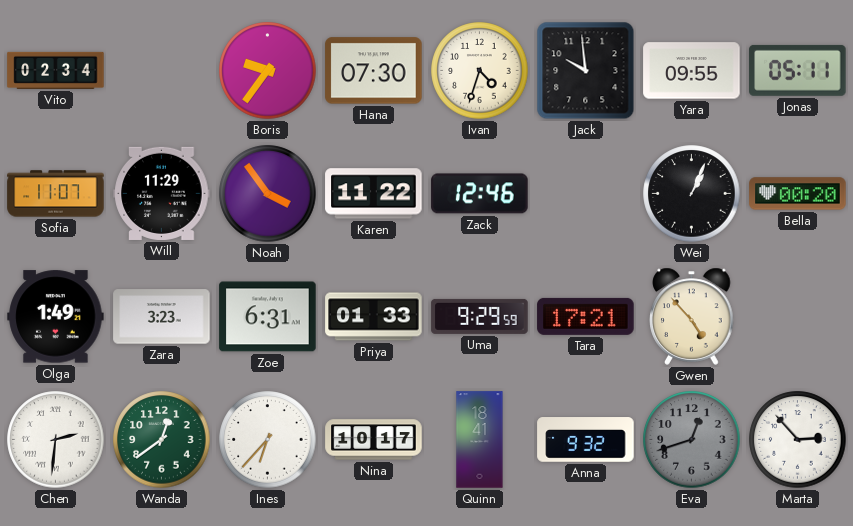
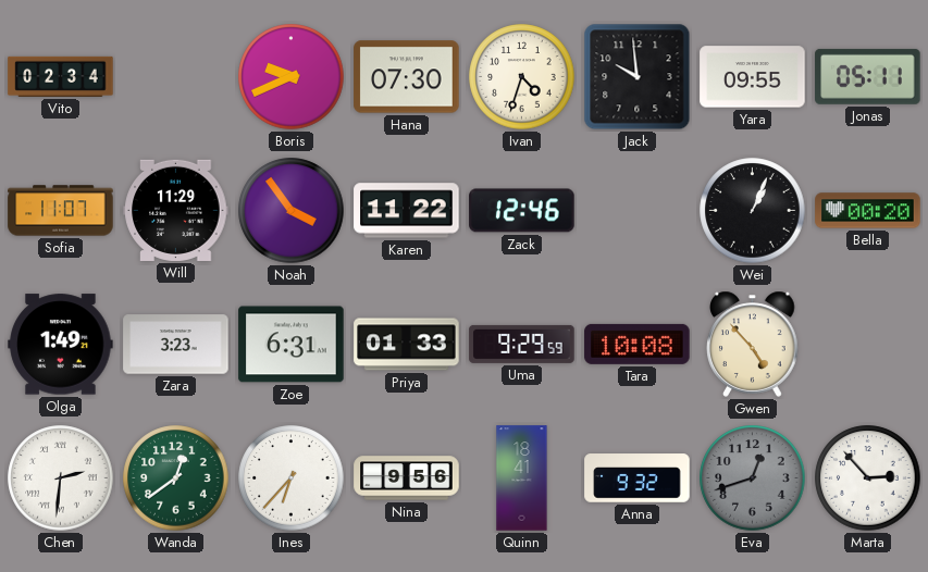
Boris: 9:36 -> 9:41
Tara: 17:21 -> 10:08
Nina: 10:17 -> 9:56
